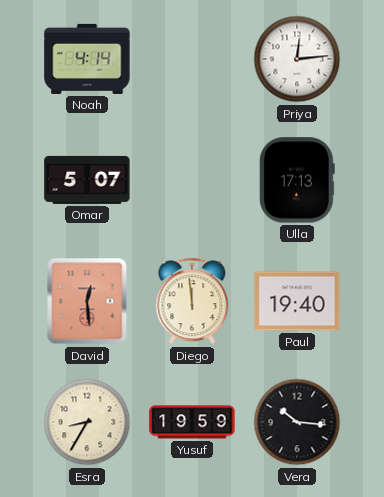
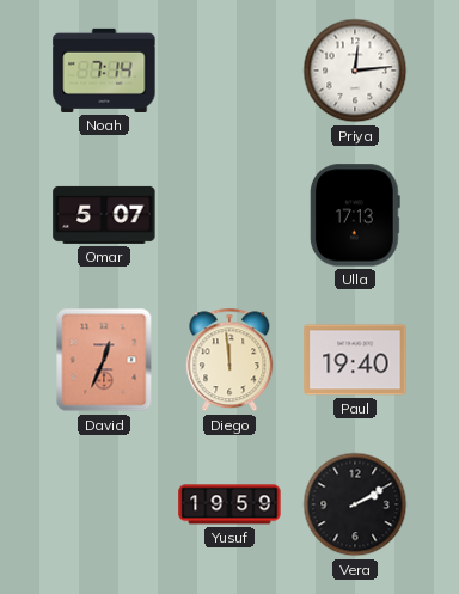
Noah: 4:14 -> 7:14
David: 12:29 -> 12:34
Esra: 8:35 -> none
Vera: 10:16 -> 2:10
